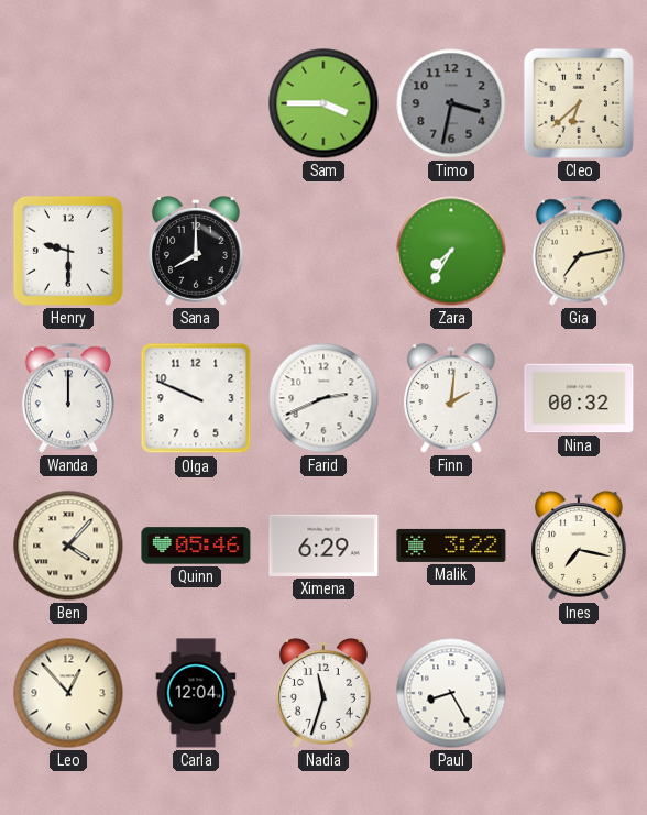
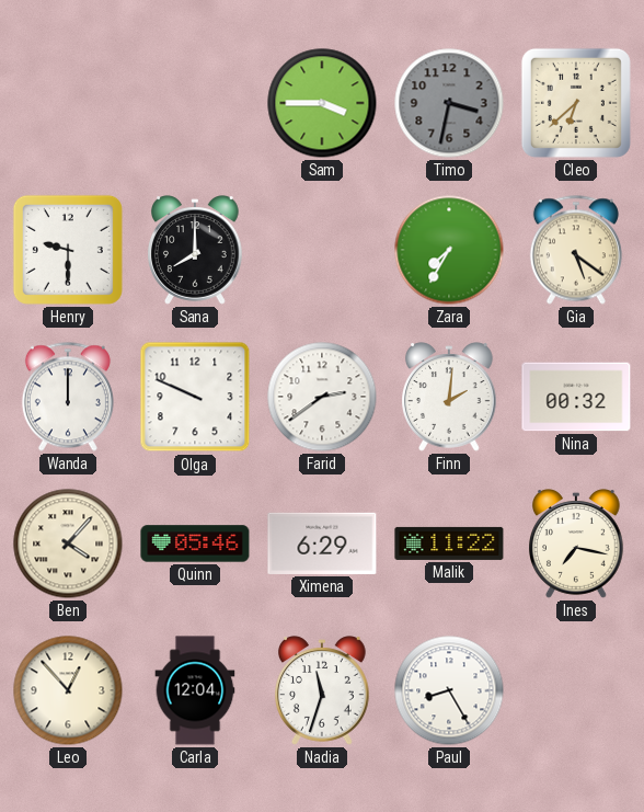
Gia: 7:13 -> 5:21
Farid: 2:41 -> 2:39
Malik: 3:22 -> 11:22
